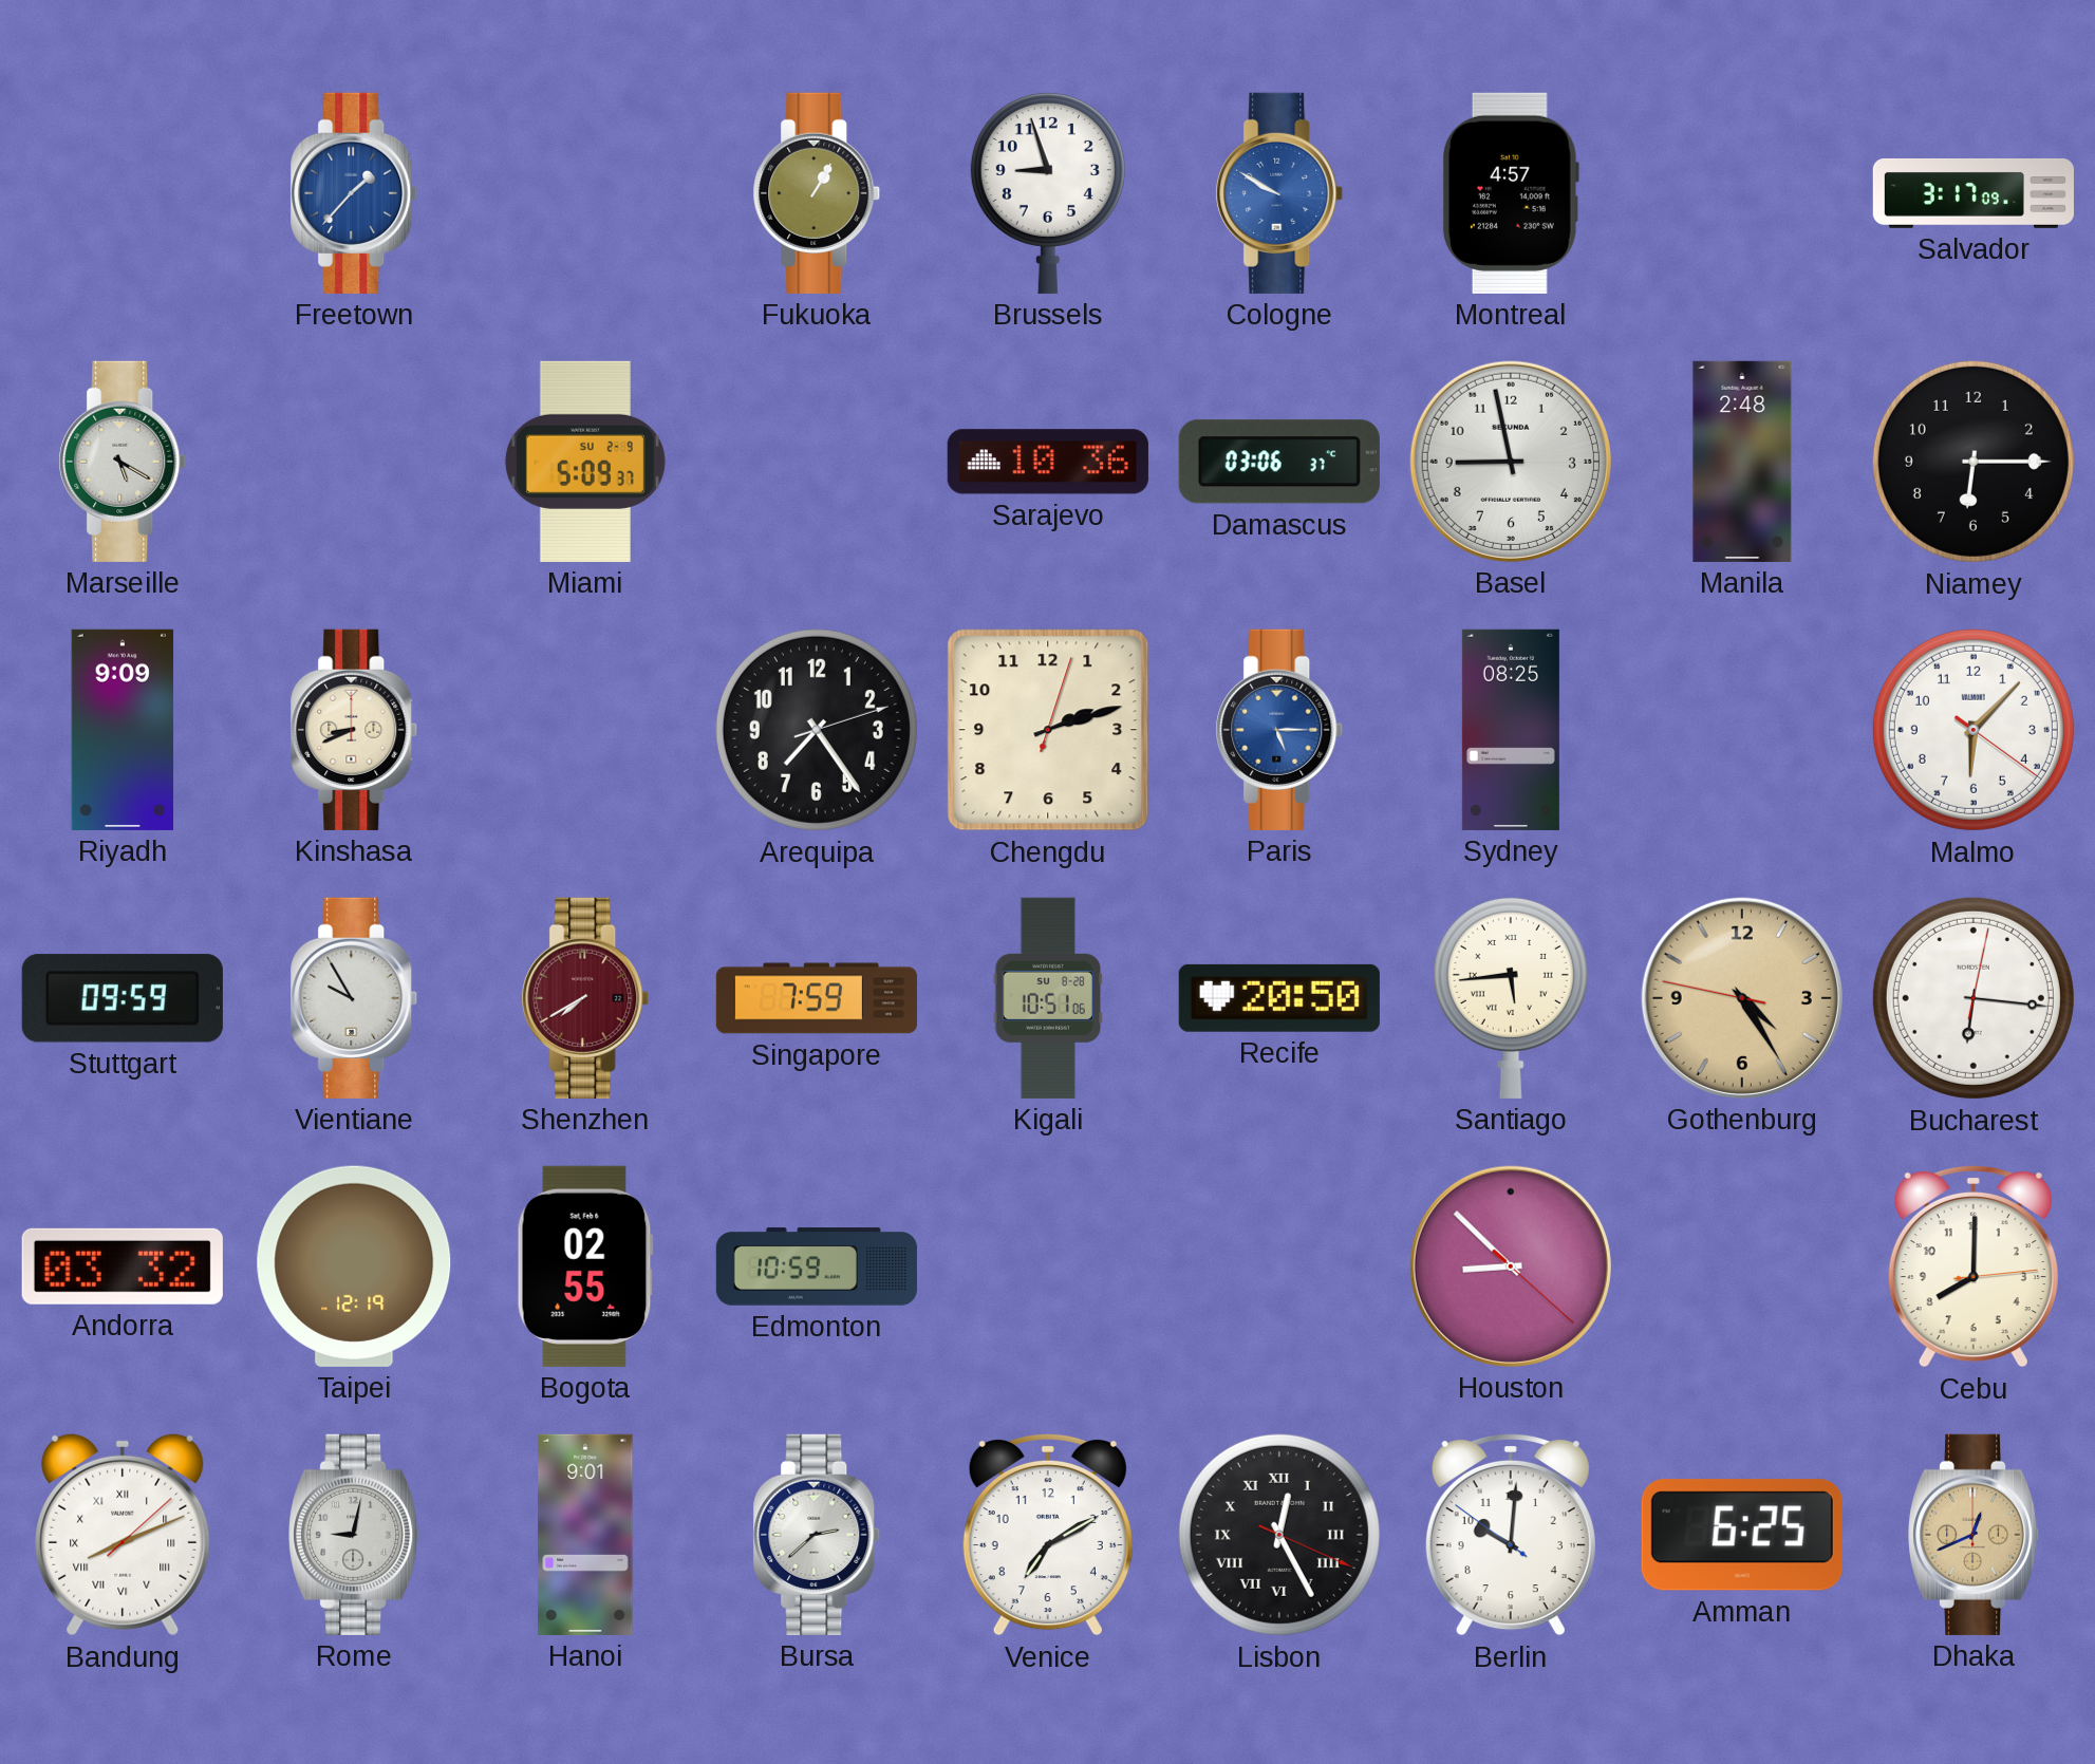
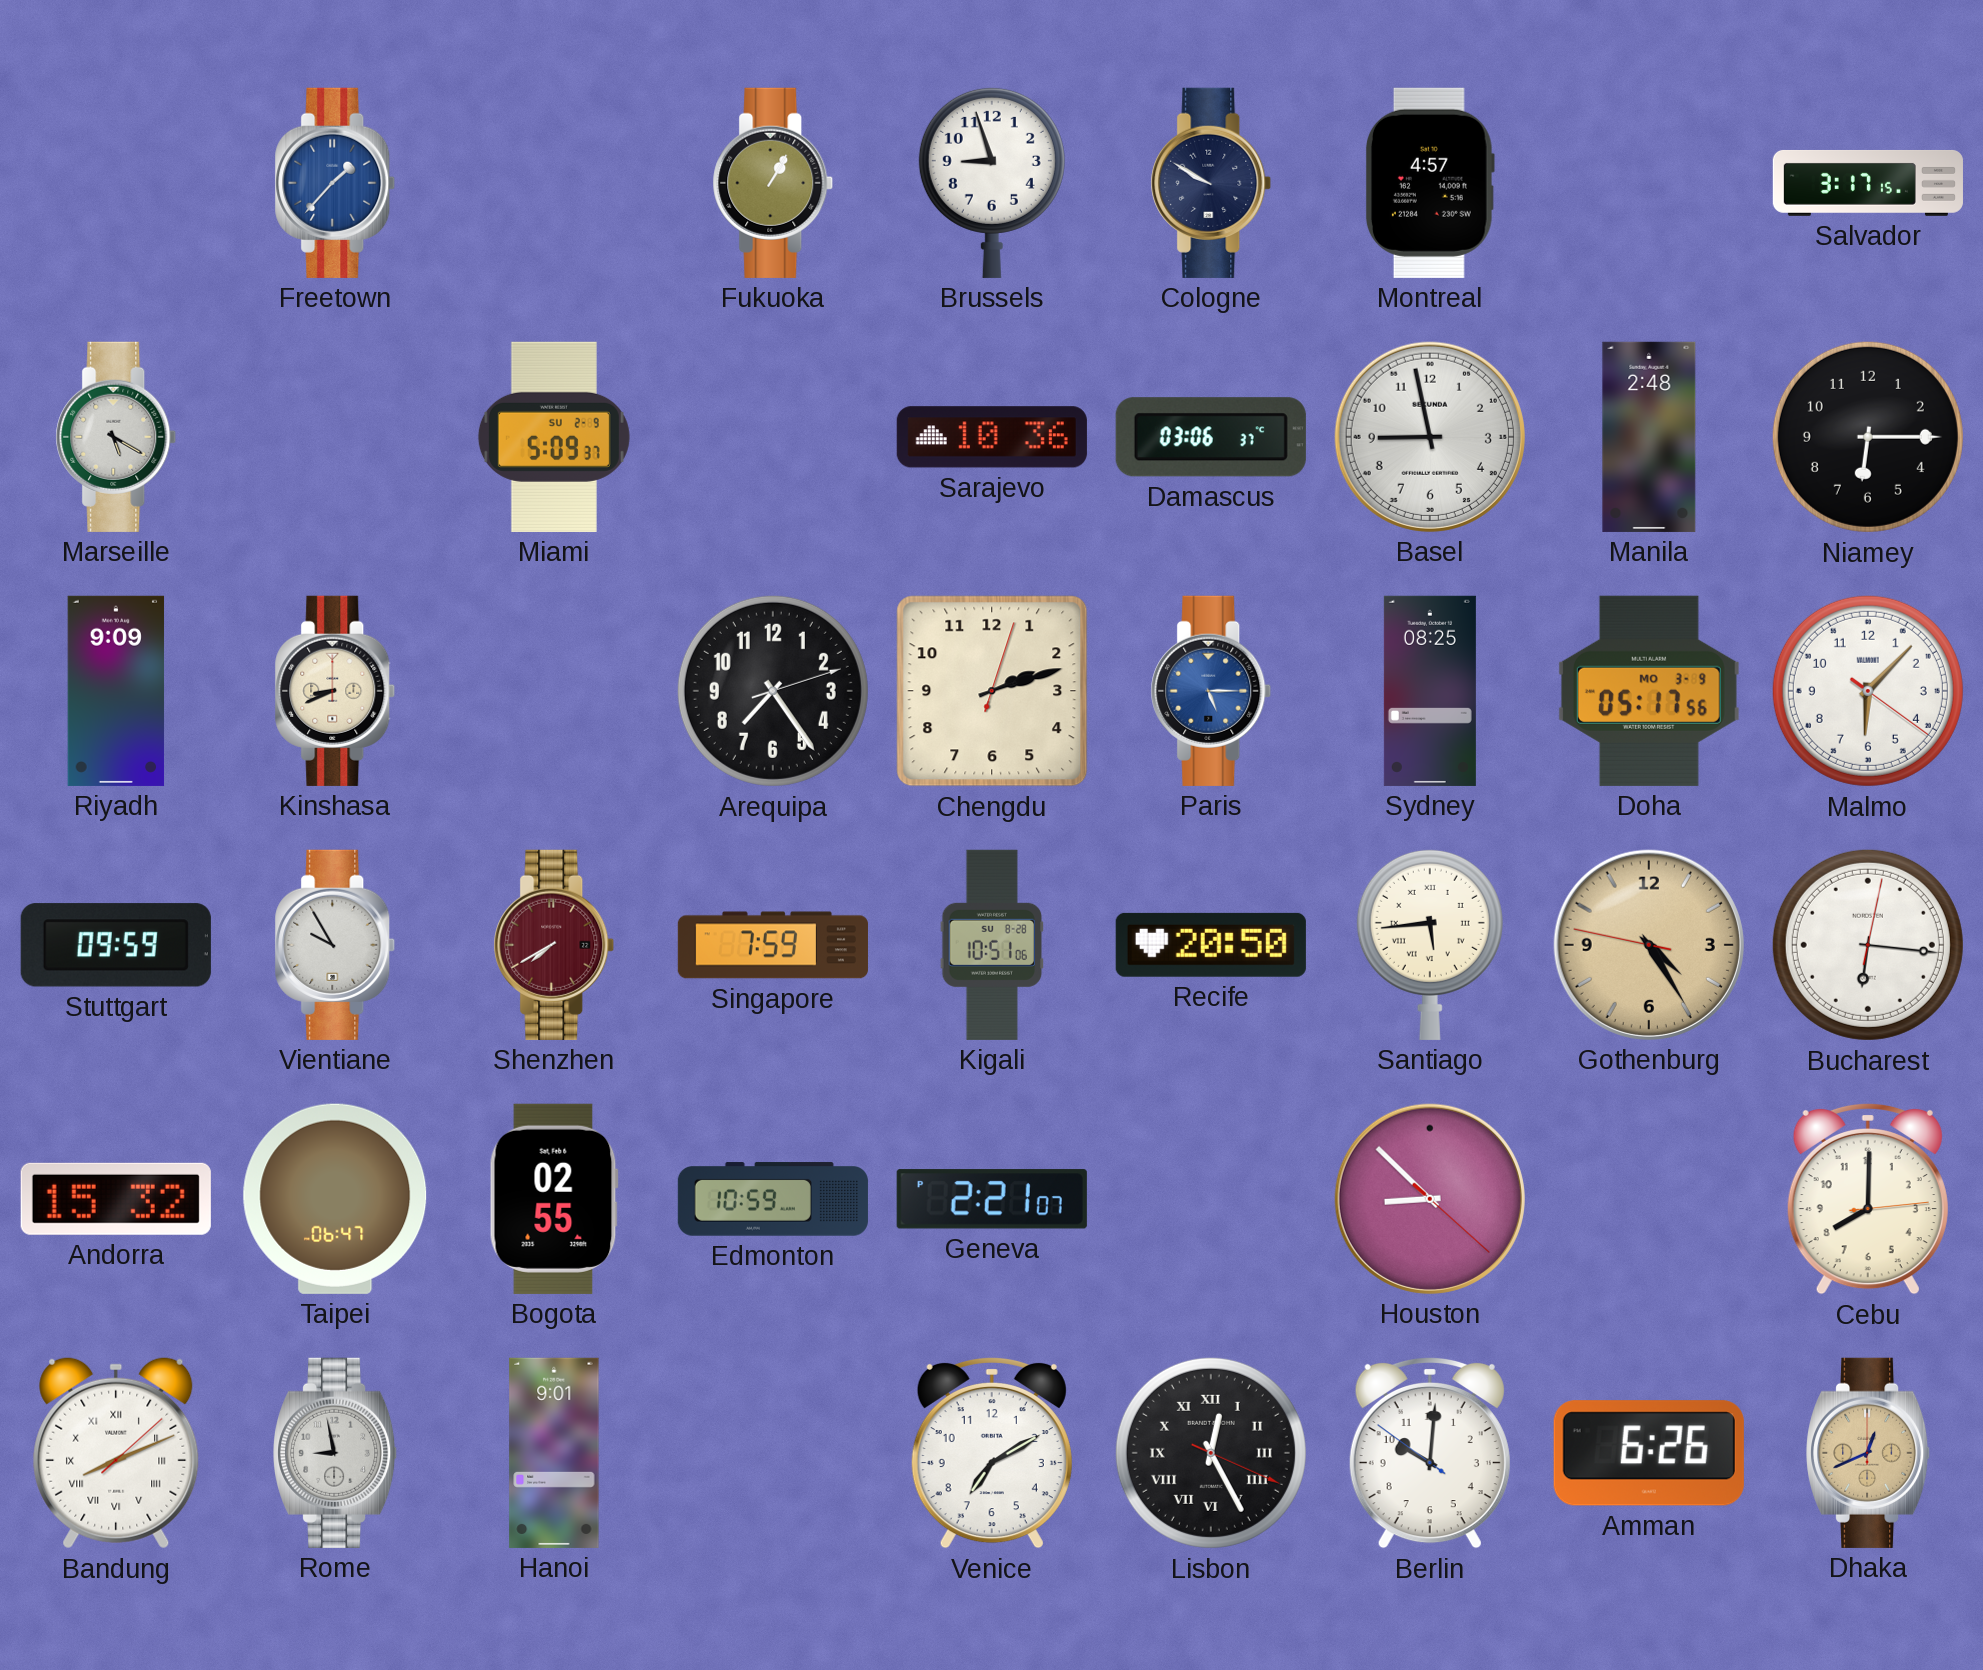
Cologne dial: blue -> navy
Salvador: 3:17:09 -> 3:17:15
Doha: none -> 05:17
Andorra: 03:32 -> 15:32
Taipei: 12:19 -> 06:47
Geneva: none -> 2:21
Rome: 9:02 -> 8:58
Bursa: 2:38 -> none
Amman: 6:25 -> 6:26
